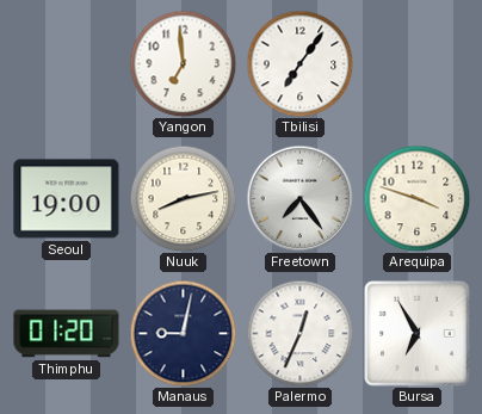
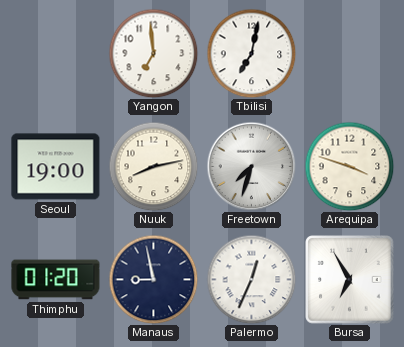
Tbilisi: 7:06 -> 7:02
Freetown: 7:24 -> 7:33
Manaus: 9:02 -> 8:58
